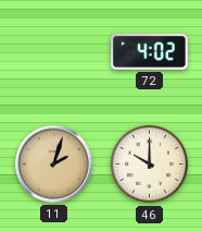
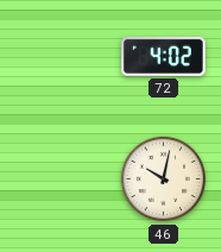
11: 2:03 -> none
46: 10:00 -> 10:02
